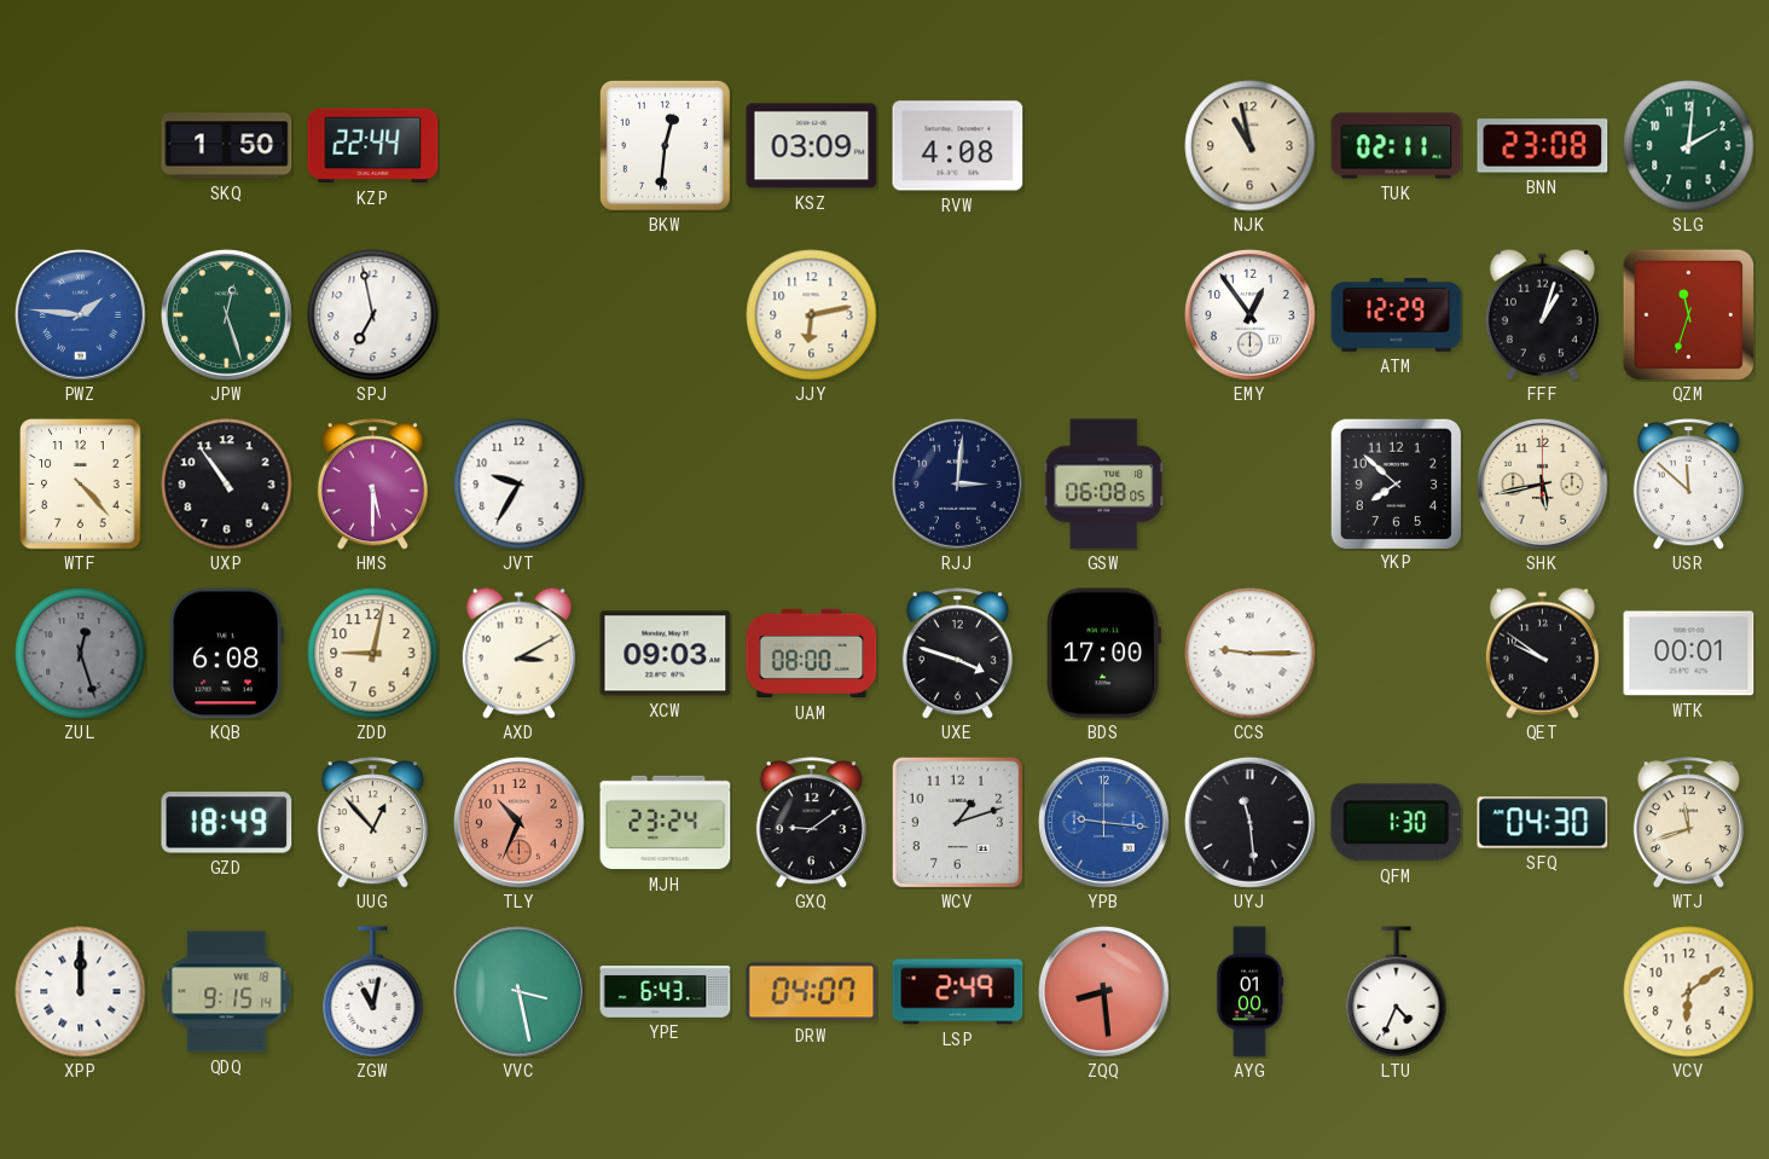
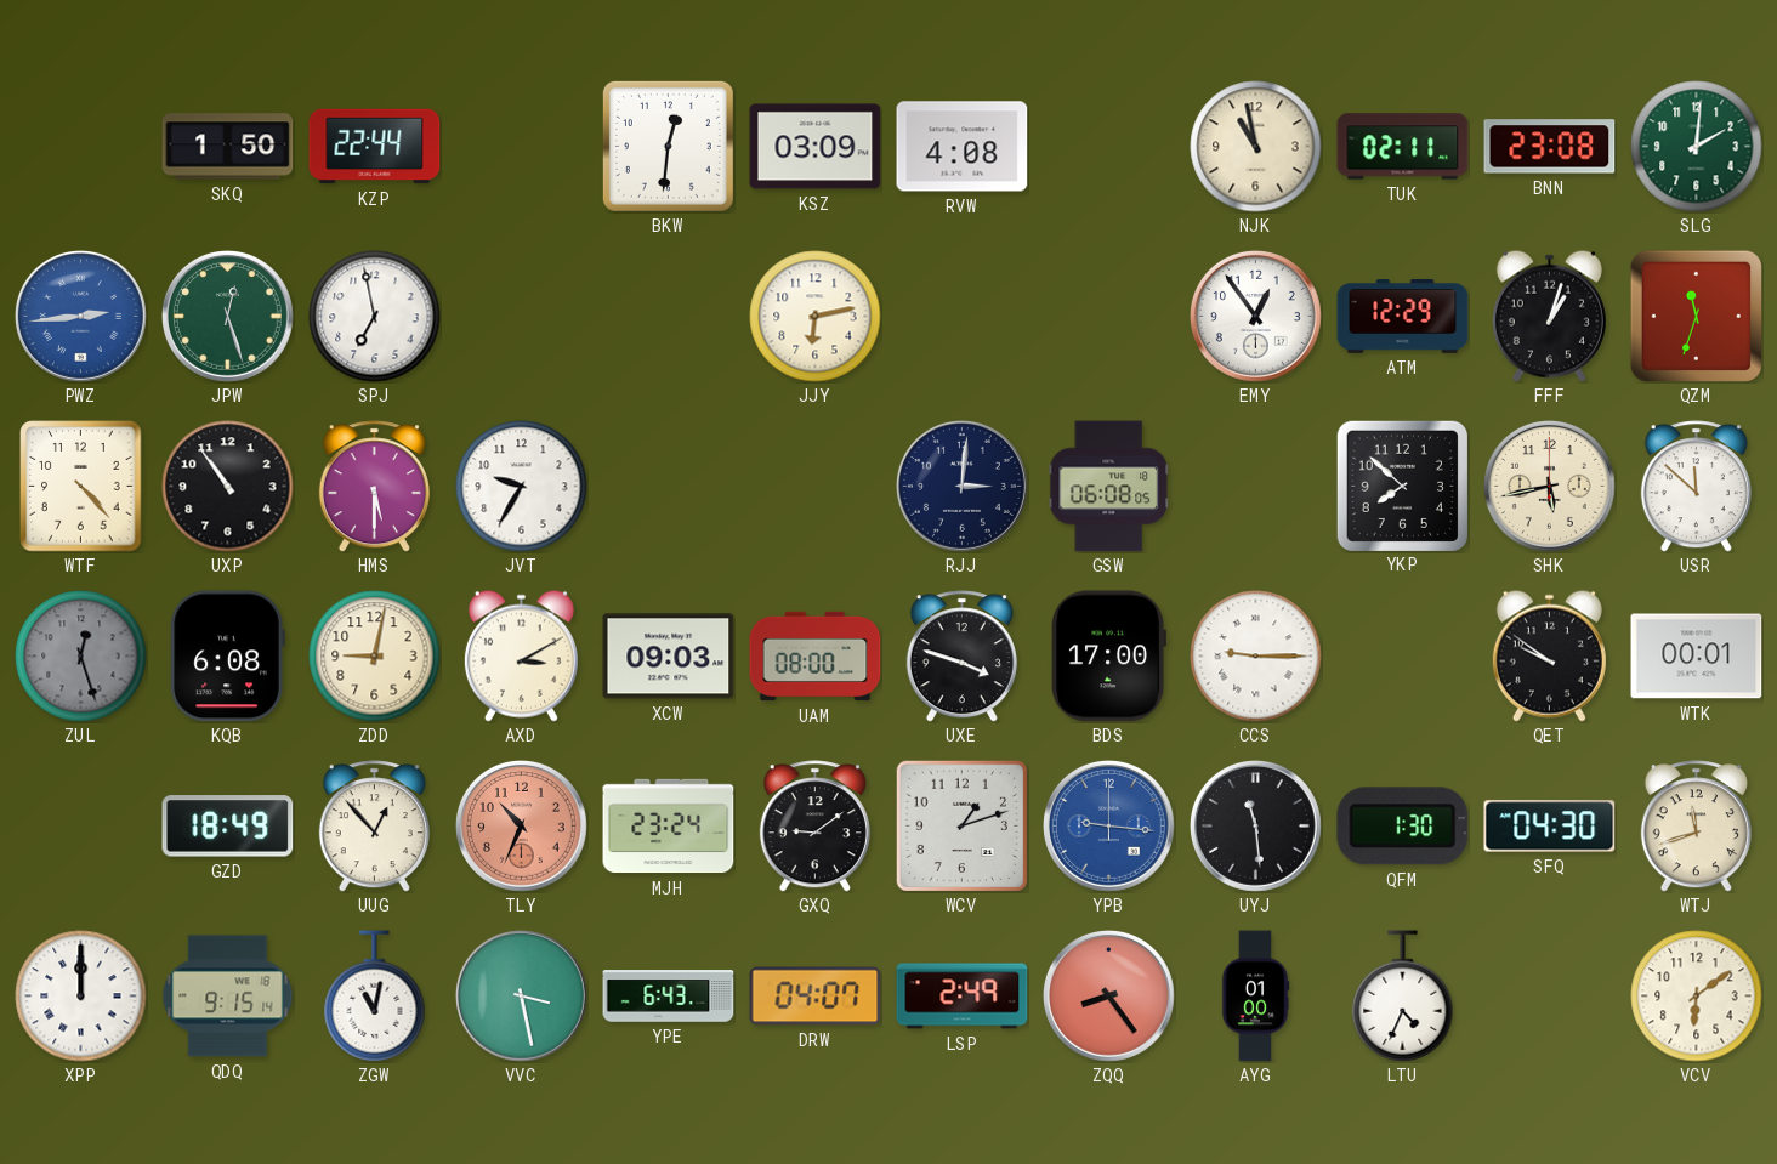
PWZ: 1:46 -> 2:44
ZQQ: 8:29 -> 8:24
